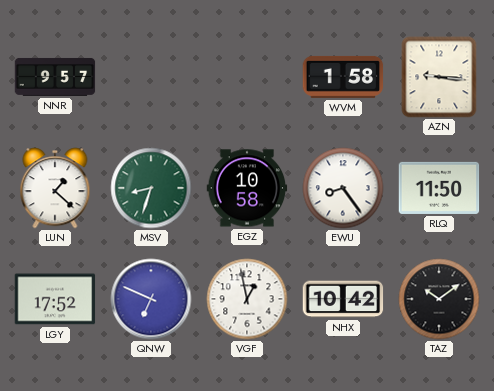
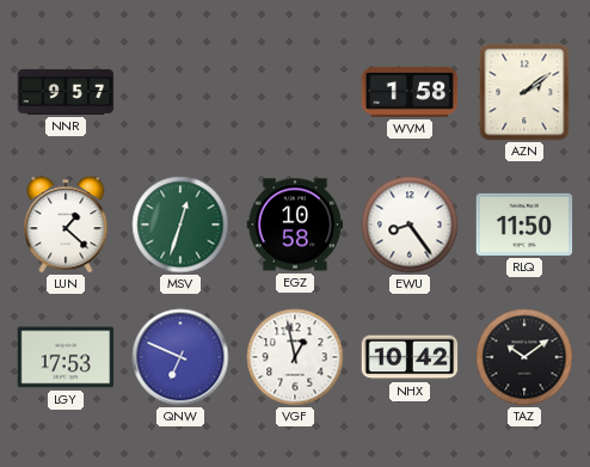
AZN: 9:16 -> 2:09
MSV: 8:33 -> 12:33
LGY: 17:52 -> 17:53
